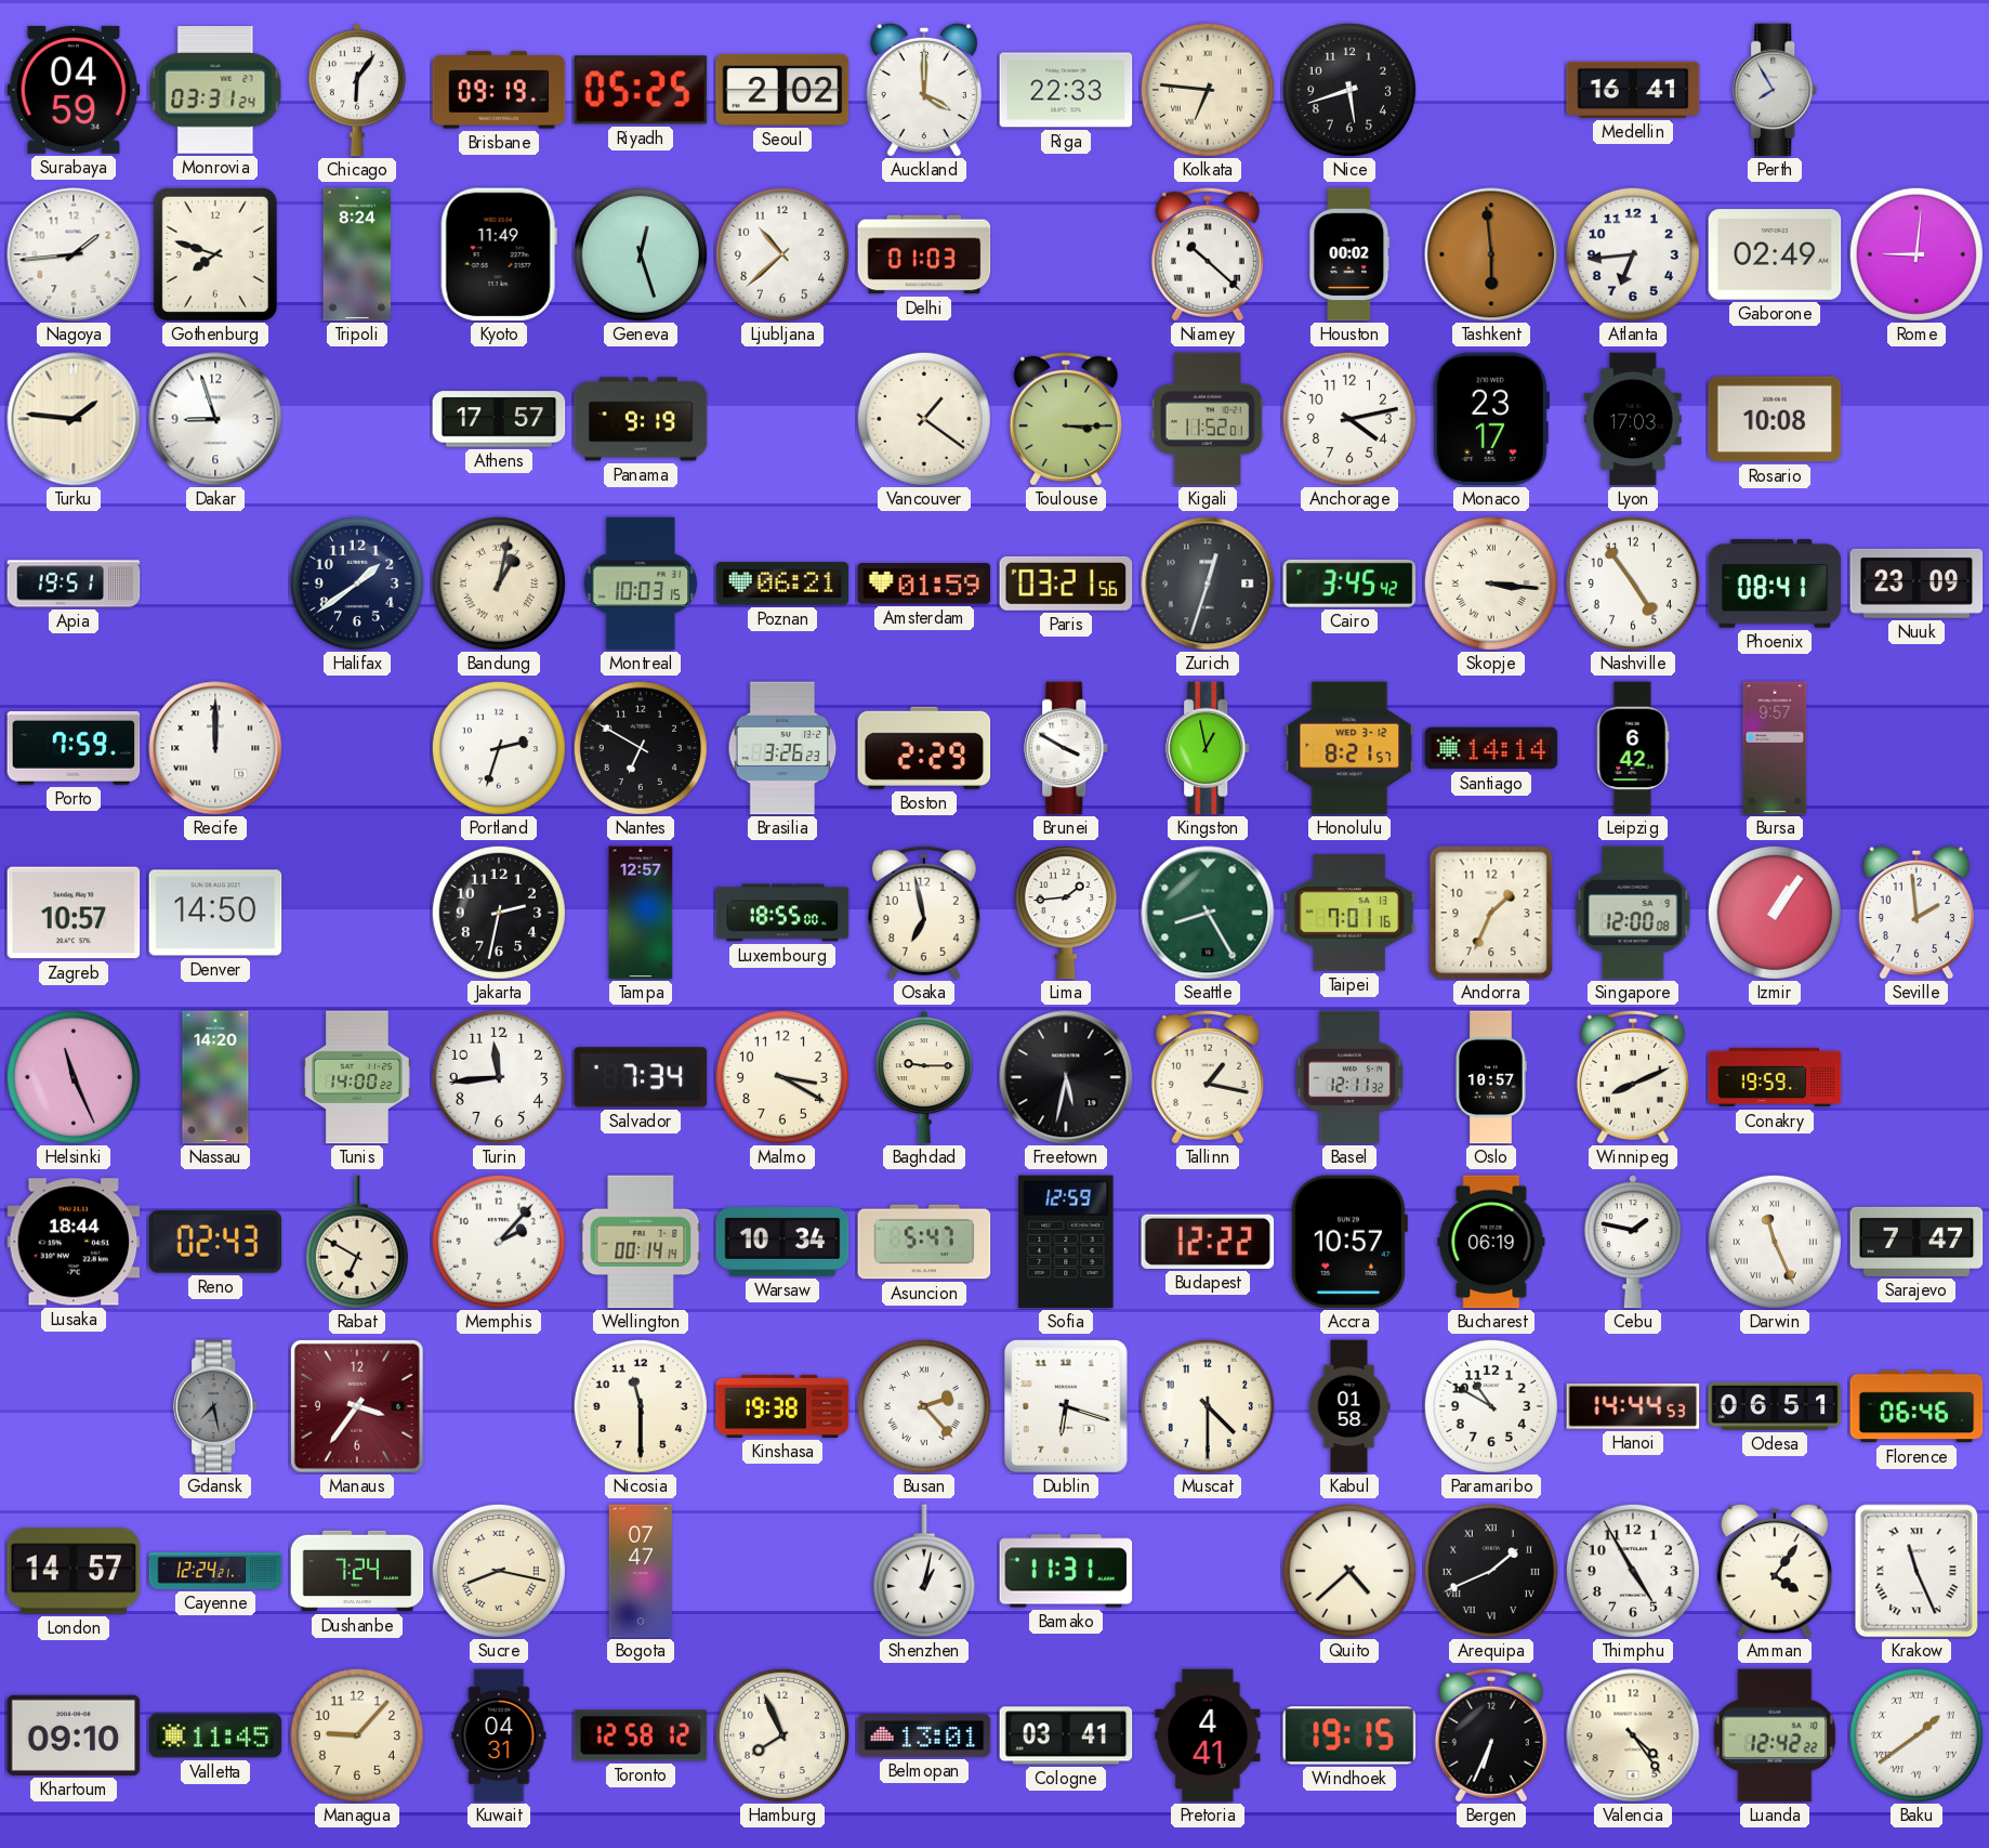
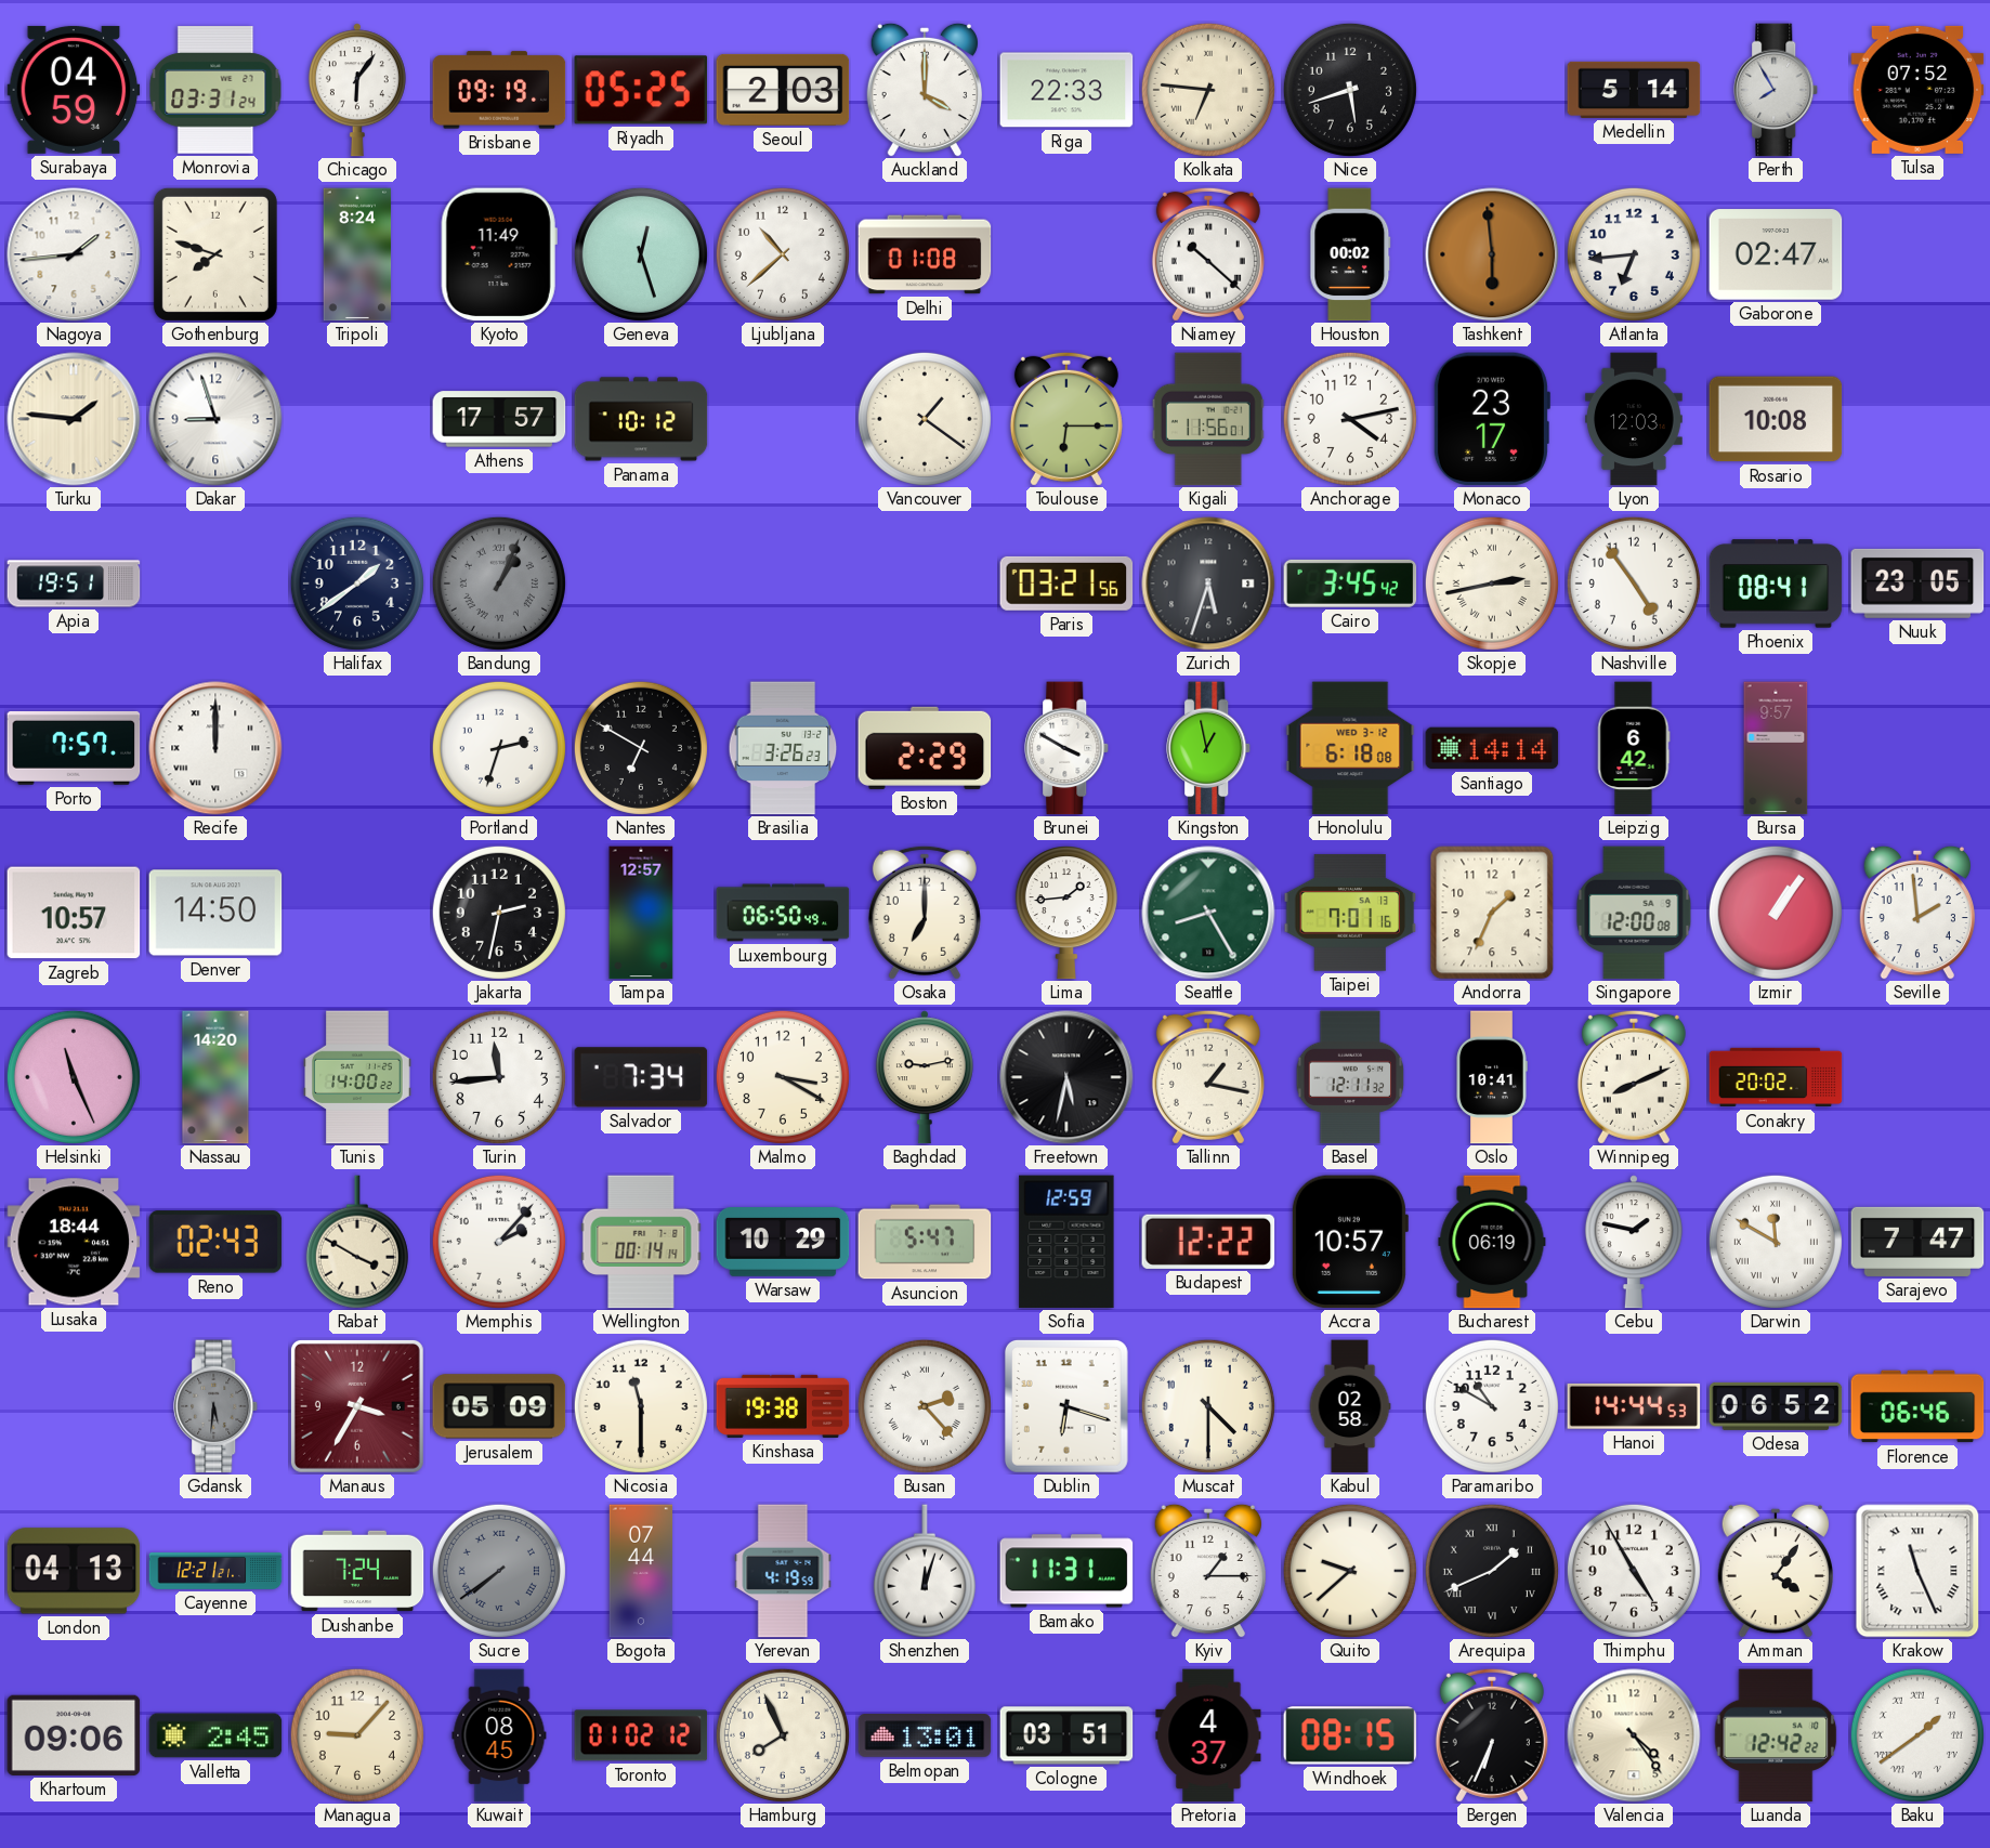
Seoul: 2:02 -> 2:03
Medellin: 16:41 -> 5:14
Tulsa: none -> 07:52
Delhi: 01:03 -> 01:08
Gaborone: 02:49 -> 02:47
Rome: 9:01 -> none
Panama: 9:19 -> 10:12
Toulouse: 3:15 -> 6:15
Kigali: 11:52 -> 11:56
Lyon: 17:03 -> 12:03
Bandung: 1:02 -> 1:04
Bandung dial: cream -> grey
Montreal: 10:03 -> none
Poznan: 06:21 -> none
Amsterdam: 01:59 -> none
Zurich: 12:33 -> 5:33
Skopje: 3:16 -> 2:43
Nuuk: 23:09 -> 23:05
Porto: 7:59 -> 7:57
Honolulu: 8:21 -> 6:18
Luxembourg: 18:55 -> 06:50
Osaka: 6:58 -> 7:00
Baghdad: 9:15 -> 9:13
Oslo: 10:57 -> 10:41
Conakry: 19:59 -> 20:02
Rabat: 6:50 -> 3:50
Warsaw: 10:34 -> 10:29
Darwin: 11:26 -> 11:50
Gdansk: 7:28 -> 5:31
Manaus: 3:36 -> 3:35
Jerusalem: none -> 05:09
Kabul: 01:58 -> 02:58
Odesa: 06:51 -> 06:52
London: 14:57 -> 04:13
Cayenne: 12:24 -> 12:21
Sucre: 8:17 -> 7:39
Sucre dial: cream -> grey
Bogota: 07:47 -> 07:44
Yerevan: none -> 4:19
Shenzhen: 1:02 -> 12:03
Kyiv: none -> 1:15
Quito: 4:38 -> 9:38
Khartoum: 09:10 -> 09:06
Valletta: 11:45 -> 2:45
Kuwait: 04:31 -> 08:45
Toronto: 12:58 -> 01:02
Cologne: 03:41 -> 03:51
Pretoria: 4:41 -> 4:37
Windhoek: 19:15 -> 08:15
